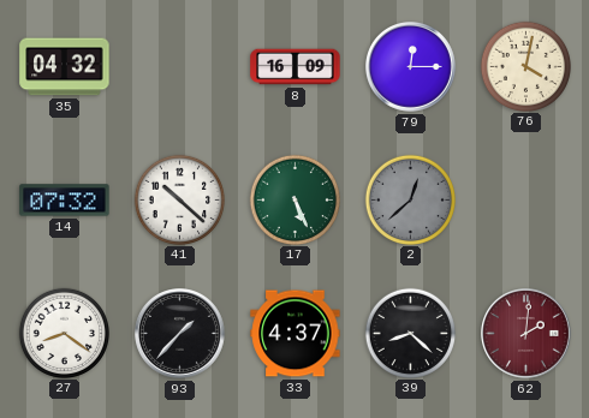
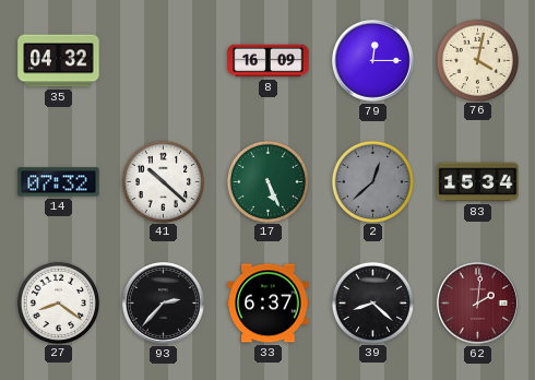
83: none -> 15:34
93: 1:37 -> 2:37
33: 4:37 -> 6:37
